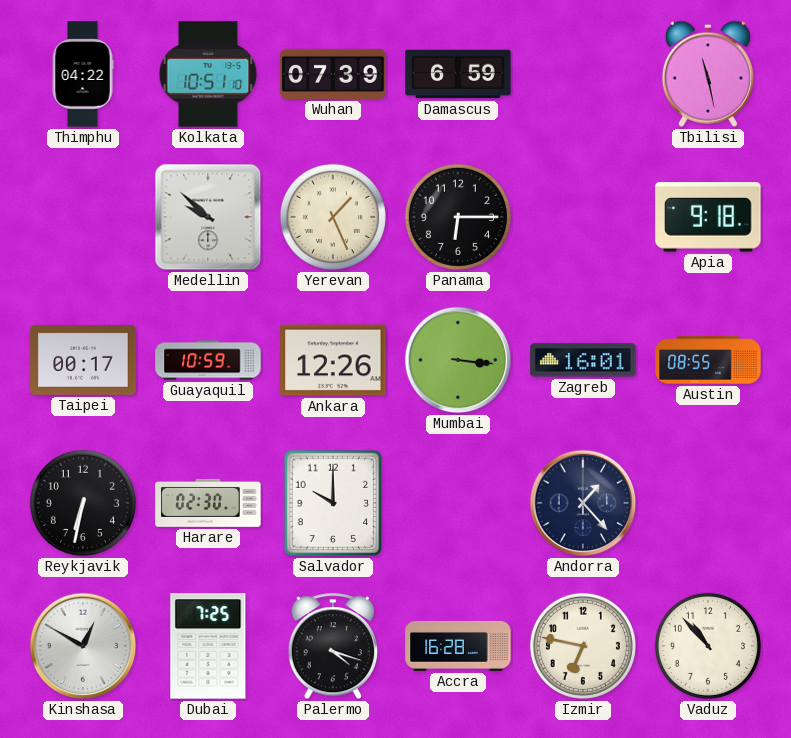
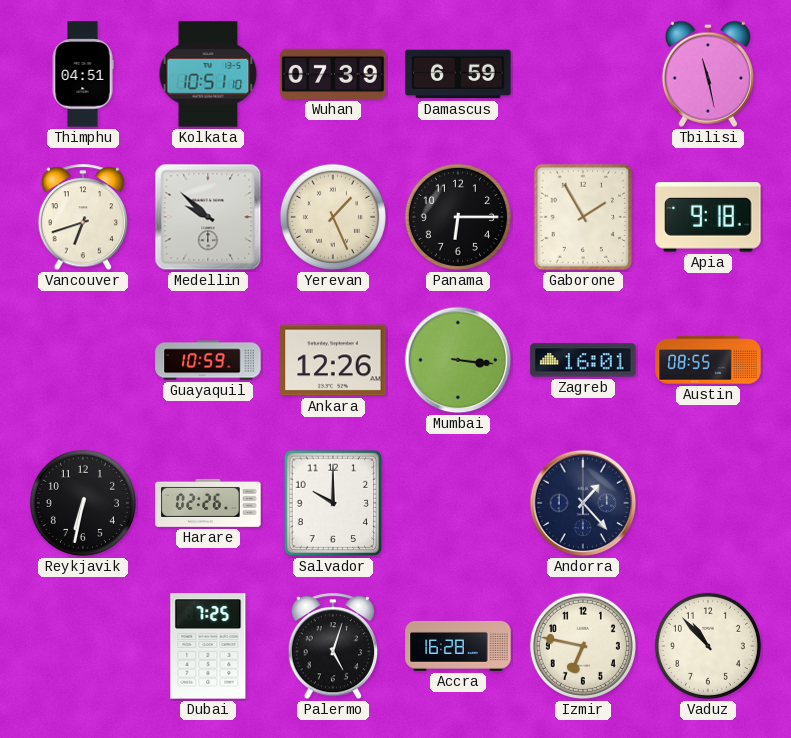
Thimphu: 04:22 -> 04:51
Vancouver: none -> 6:42
Gaborone: none -> 1:55
Taipei: 00:17 -> none
Harare: 02:30 -> 02:26
Kinshasa: 12:50 -> none
Palermo: 4:18 -> 5:03
